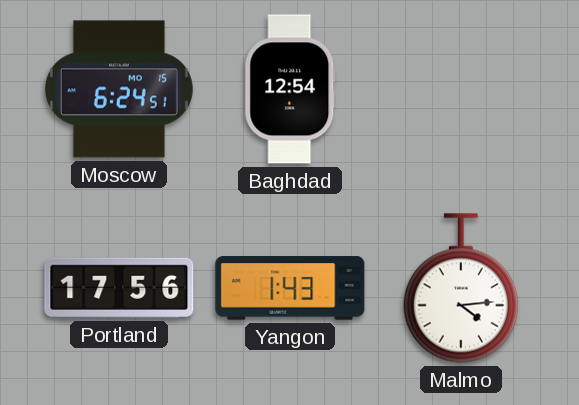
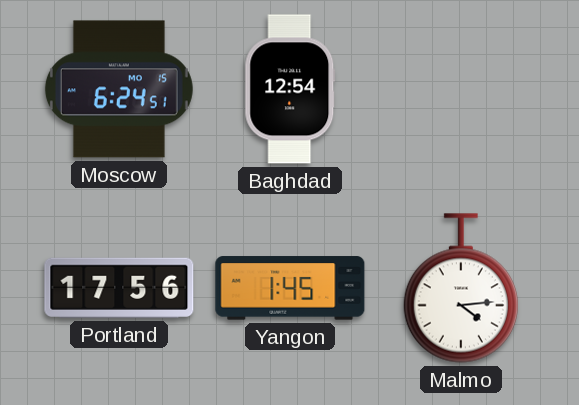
Yangon: 1:43 -> 1:45
